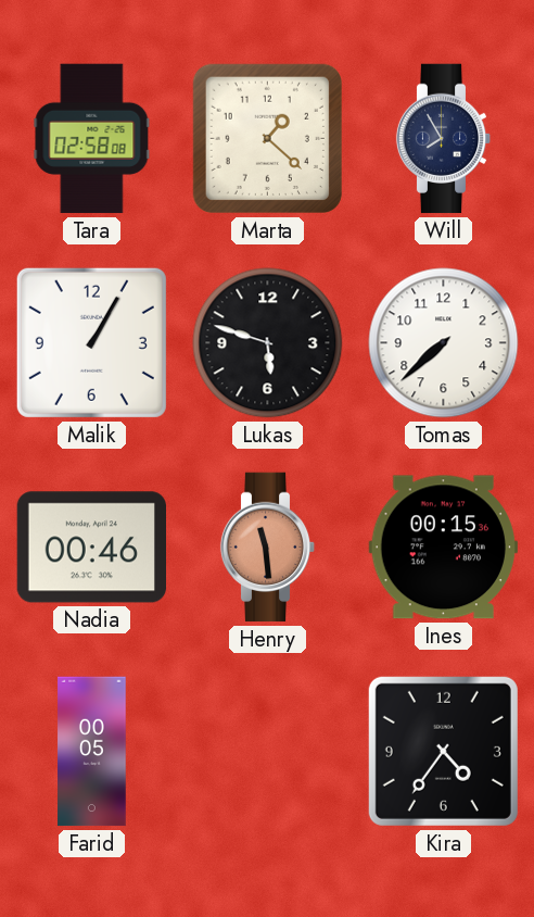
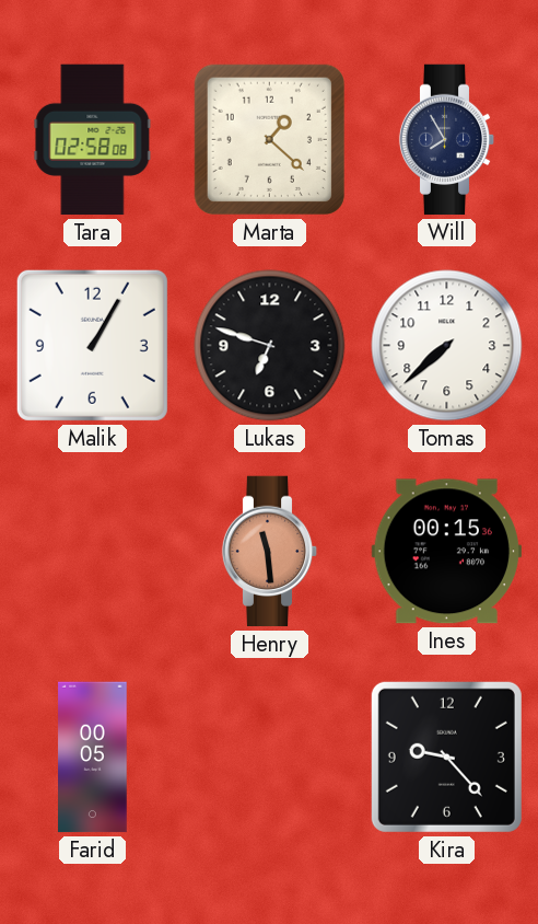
Lukas: 5:48 -> 6:48
Nadia: 00:46 -> none
Kira: 4:36 -> 9:23
